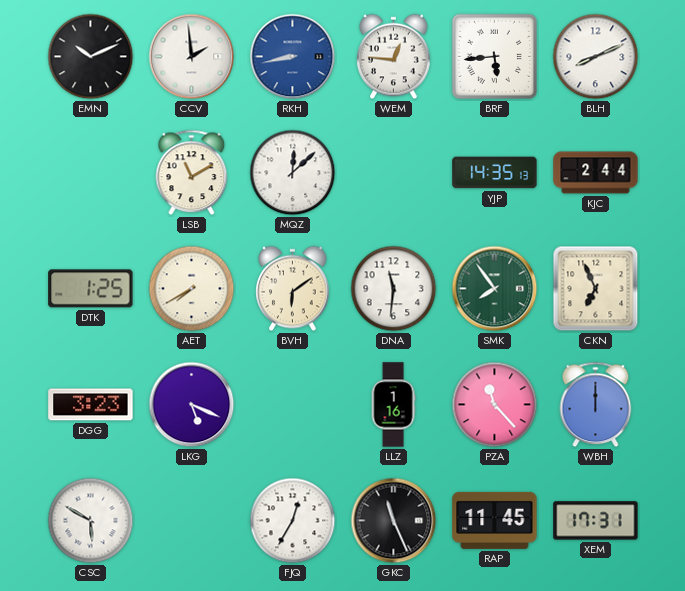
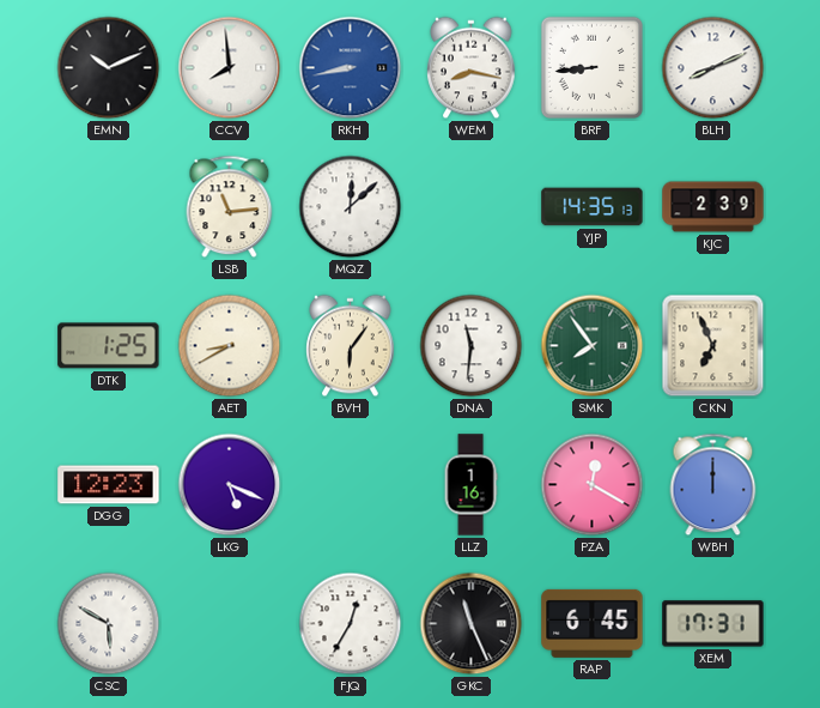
CCV: 1:59 -> 7:59
WEM: 12:46 -> 8:17
BRF: 5:44 -> 8:44
LSB: 11:10 -> 11:14
KJC: 2:44 -> 2:39
AET: 7:40 -> 8:40
BVH: 6:09 -> 6:06
DGG: 3:23 -> 12:23
PZA: 11:23 -> 12:20
RAP: 11:45 -> 6:45
